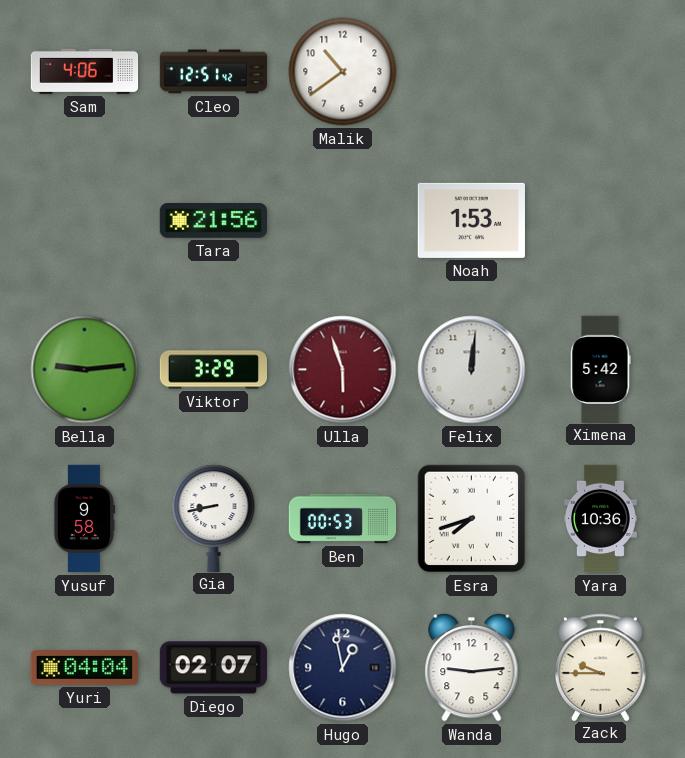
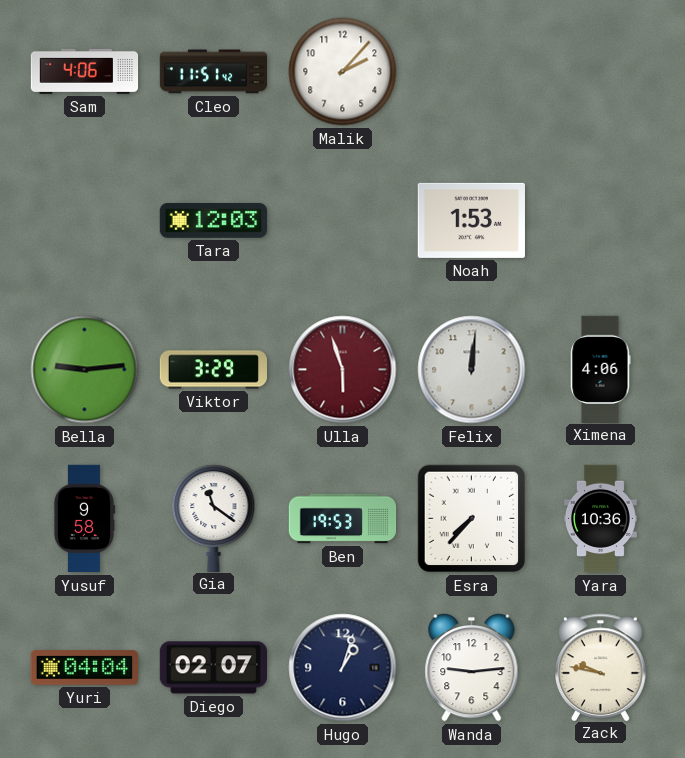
Cleo: 12:51 -> 11:51
Malik: 10:39 -> 2:07
Tara: 21:56 -> 12:03
Ximena: 5:42 -> 4:06
Gia: 8:43 -> 11:21
Ben: 00:53 -> 19:53
Esra: 7:42 -> 7:37
Hugo: 12:58 -> 1:03
Zack: 9:45 -> 9:47
